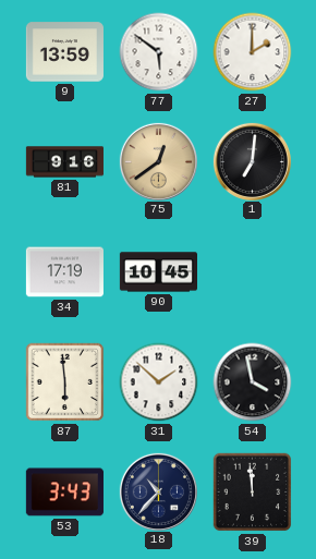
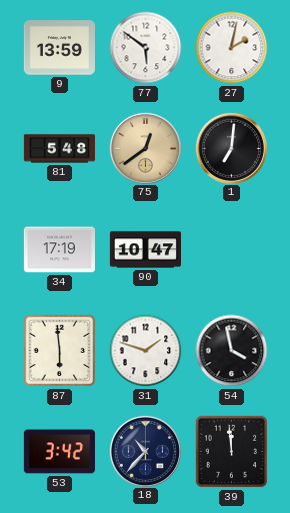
27: 2:00 -> 2:02
81: 9:16 -> 5:48
90: 10:45 -> 10:47
31: 1:52 -> 1:48
53: 3:43 -> 3:42
